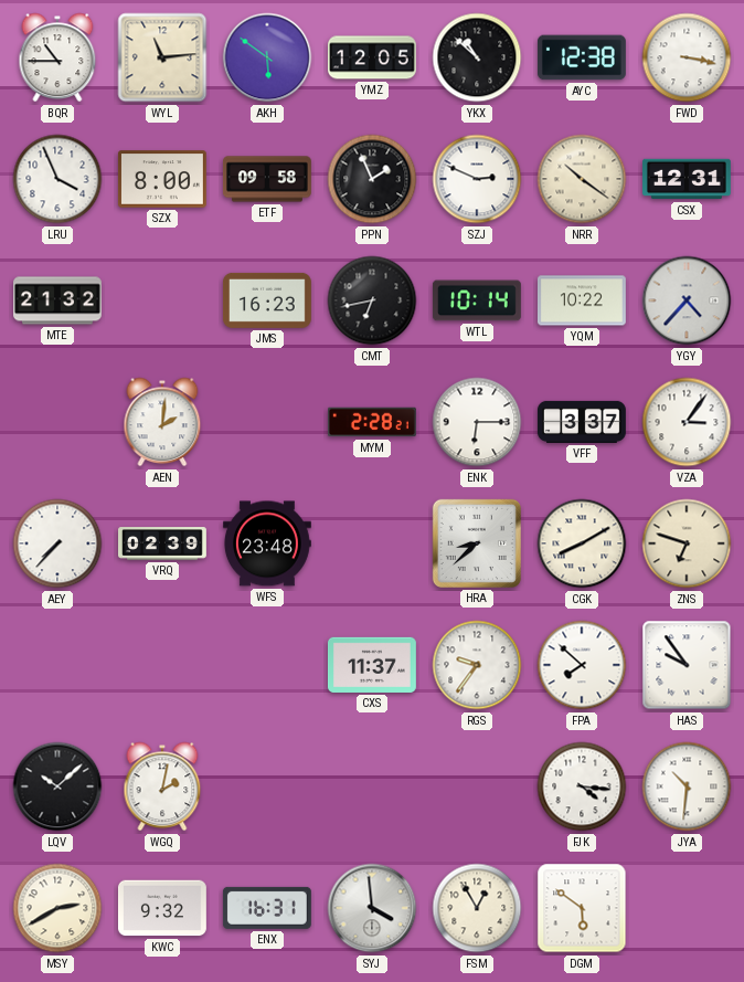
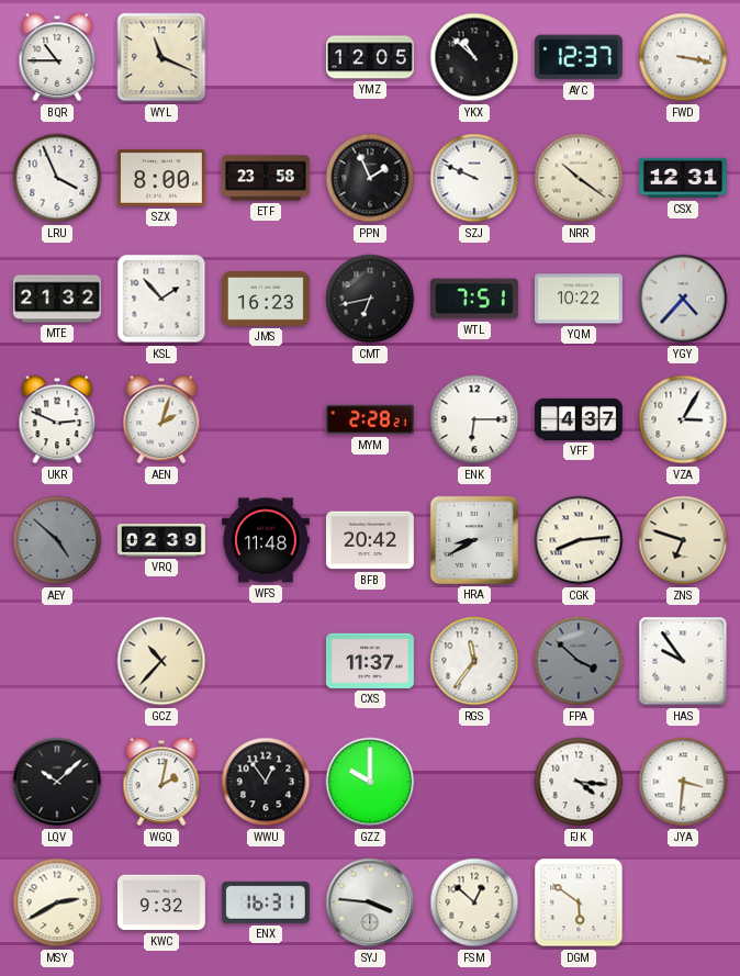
WYL: 11:14 -> 11:19
AKH: 5:51 -> none
AYC: 12:38 -> 12:37
ETF: 09:58 -> 23:58
SZJ: 2:49 -> 9:49
KSL: none -> 1:53
WTL: 10:14 -> 7:51
UKR: none -> 2:49
AEN: 2:01 -> 2:03
VFF: 3:37 -> 4:37
VZA: 3:06 -> 3:05
AEY: 7:37 -> 4:52
AEY dial: white -> grey
WFS: 23:48 -> 11:48
BFB: none -> 20:42
HRA: 8:38 -> 8:40
CGK: 8:10 -> 8:14
GCZ: none -> 10:37
RGS: 9:36 -> 11:36
FPA: 7:52 -> 3:52
FPA dial: white -> grey
WWU: none -> 12:54
GZZ: none -> 10:00
JYA: 10:31 -> 3:31
SYJ: 3:59 -> 3:46
FSM: 12:55 -> 12:52
